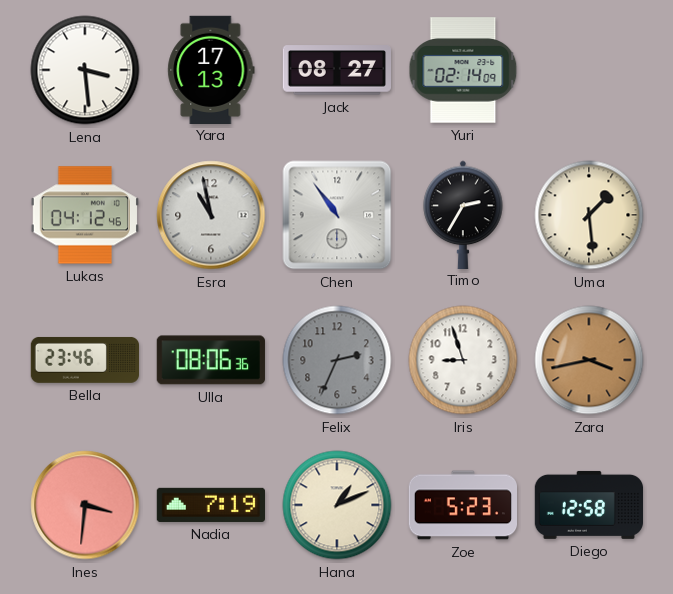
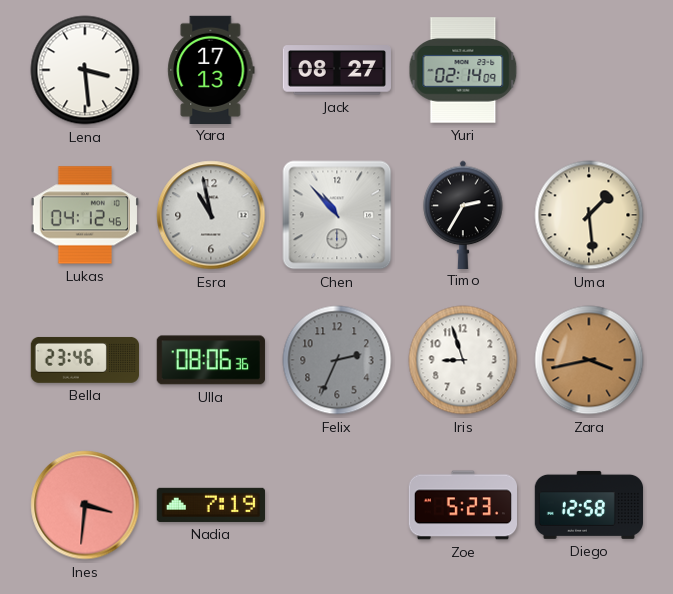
Chen: 10:54 -> 10:53
Hana: 1:11 -> none
